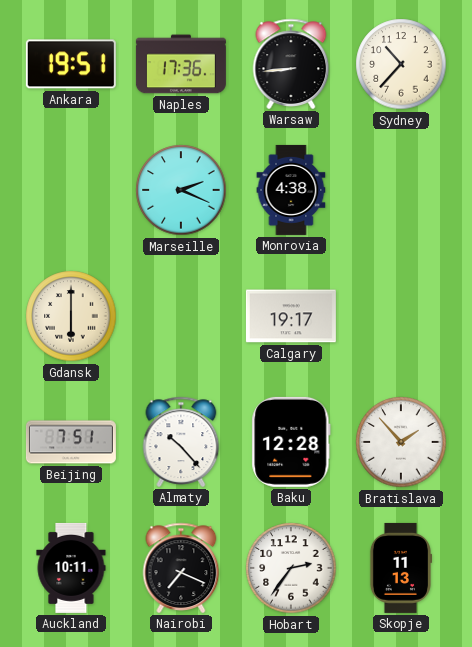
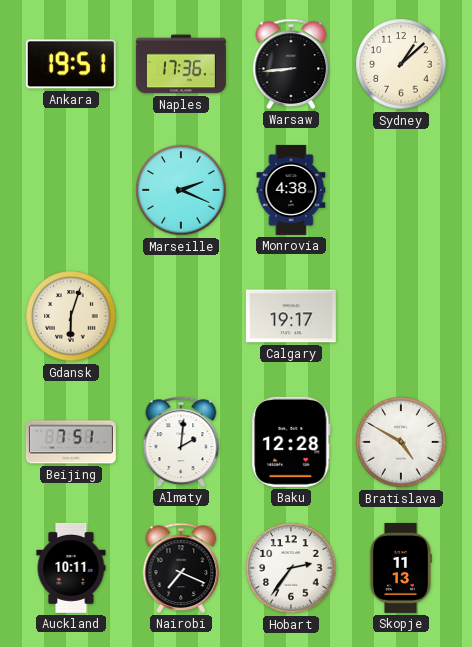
Sydney: 10:37 -> 1:08
Gdansk: 6:00 -> 6:03
Almaty: 10:23 -> 2:01
Bratislava: 1:53 -> 4:50
